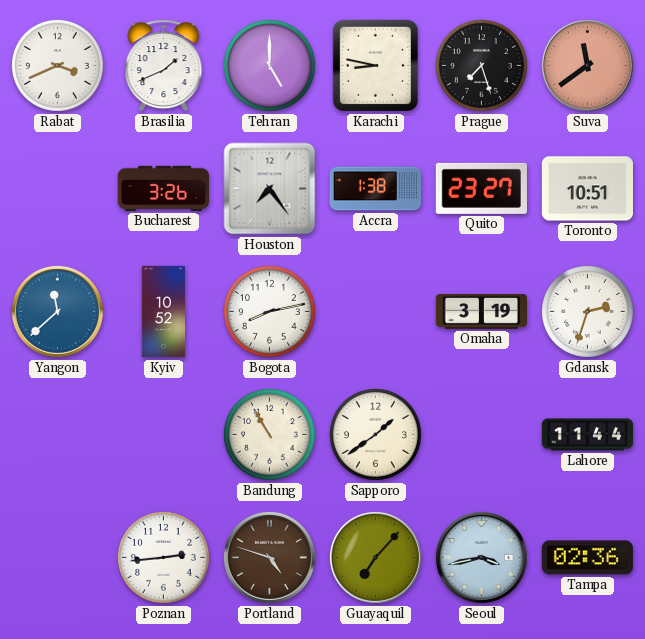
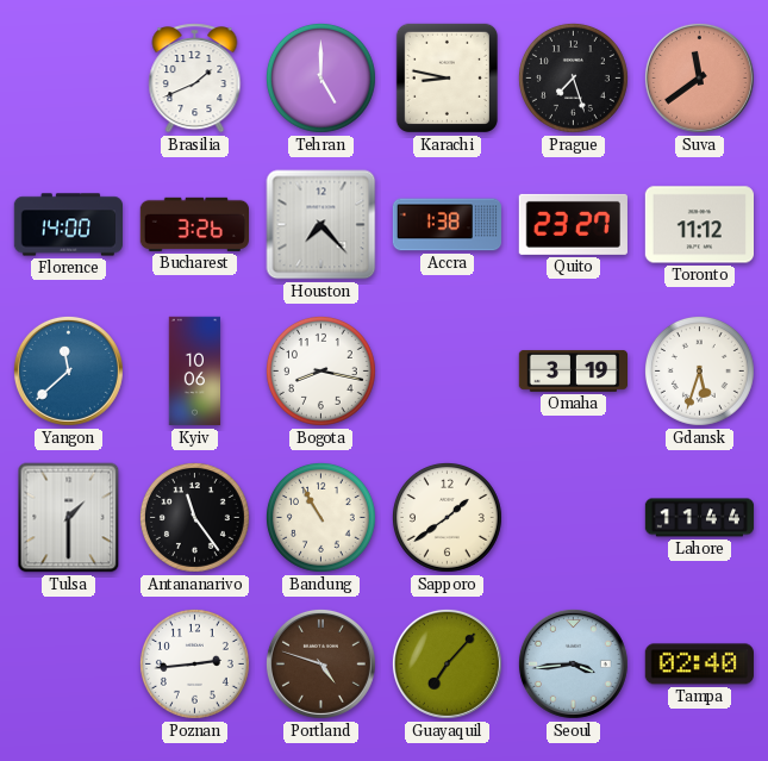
Rabat: 3:41 -> none
Florence: none -> 14:00
Houston: 7:24 -> 7:23
Toronto: 10:51 -> 11:12
Kyiv: 10:52 -> 10:06
Bogota: 8:13 -> 8:17
Gdansk: 2:33 -> 5:33
Tulsa: none -> 1:30
Antananarivo: none -> 11:24
Seoul: 3:43 -> 3:44
Tampa: 02:36 -> 02:40
